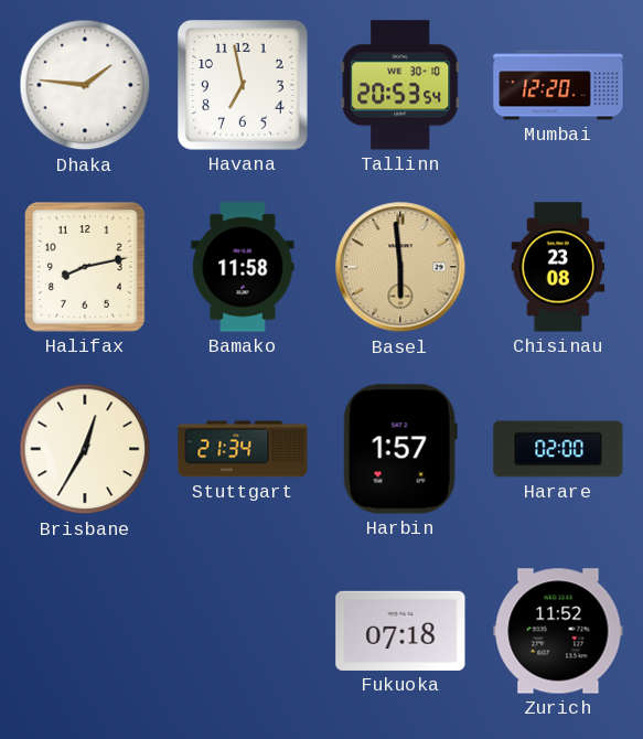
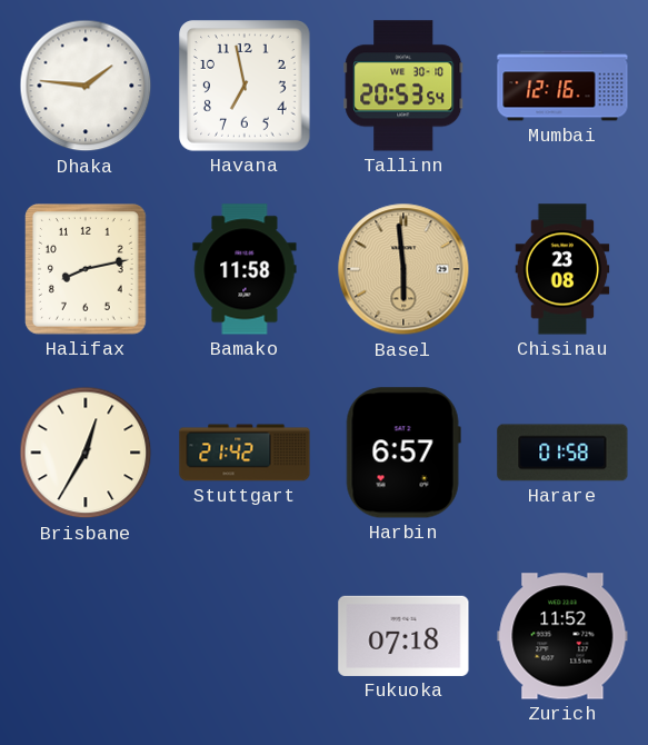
Mumbai: 12:20 -> 12:16
Stuttgart: 21:34 -> 21:42
Harbin: 1:57 -> 6:57
Harare: 02:00 -> 01:58
